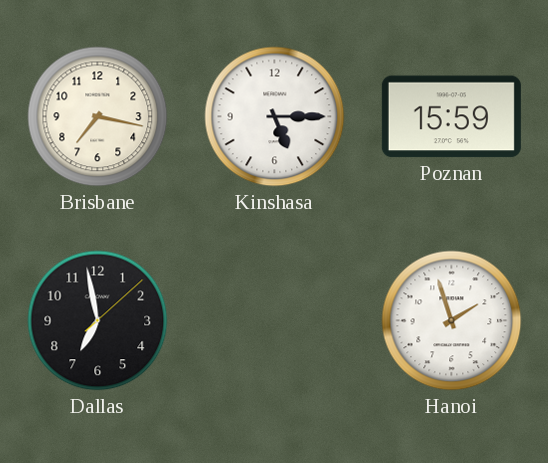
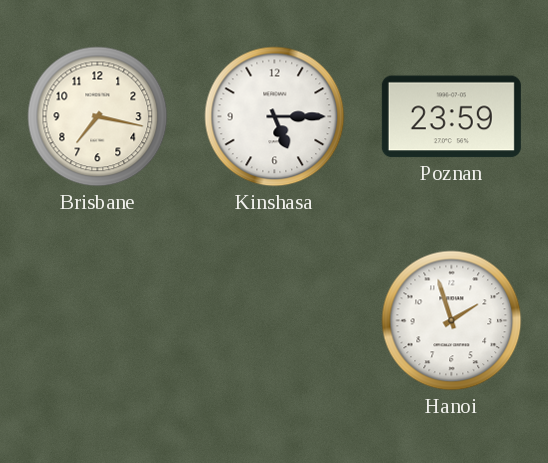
Poznan: 15:59 -> 23:59
Dallas: 6:58 -> none
